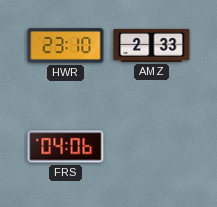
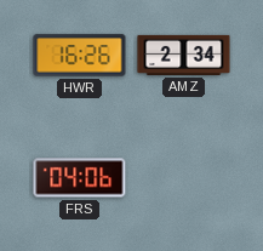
HWR: 23:10 -> 16:26
AMZ: 2:33 -> 2:34
